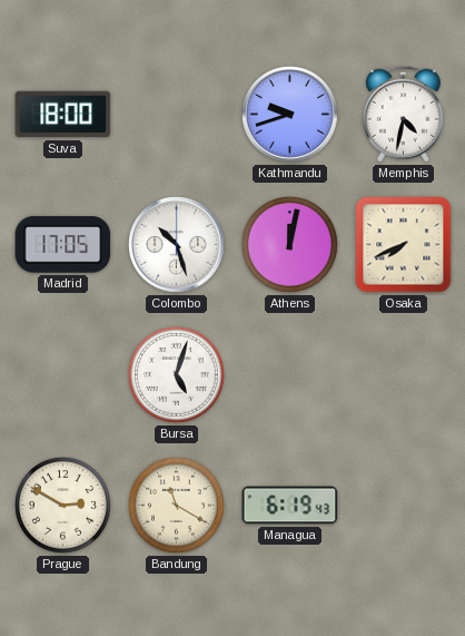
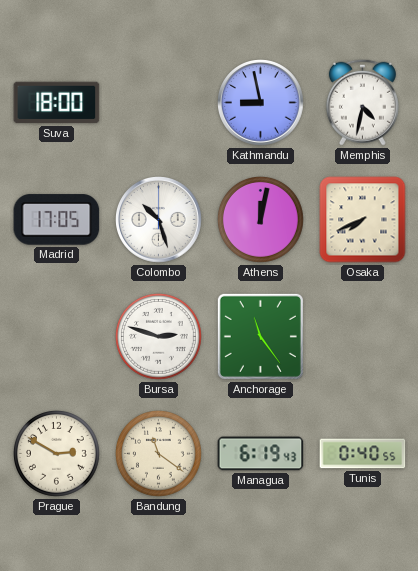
Kathmandu: 9:42 -> 8:58
Bursa: 5:03 -> 2:48
Anchorage: none -> 11:24
Bandung: 11:20 -> 11:21
Tunis: none -> 0:40
